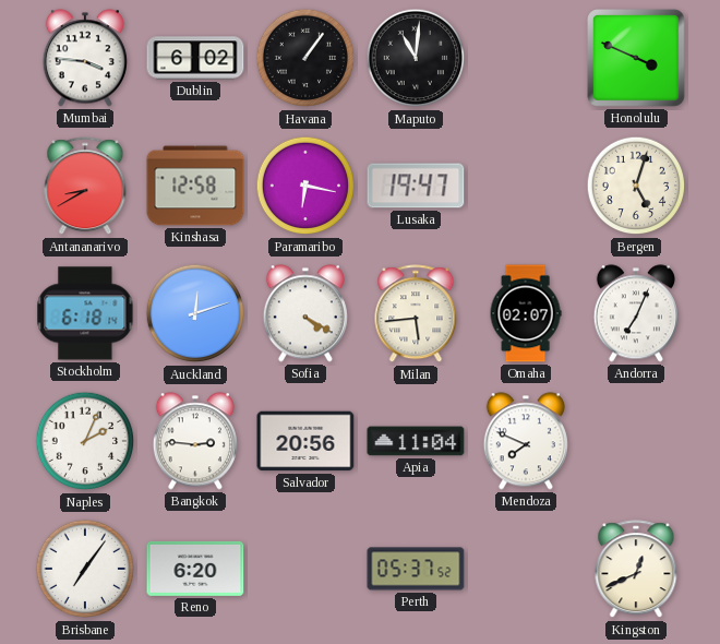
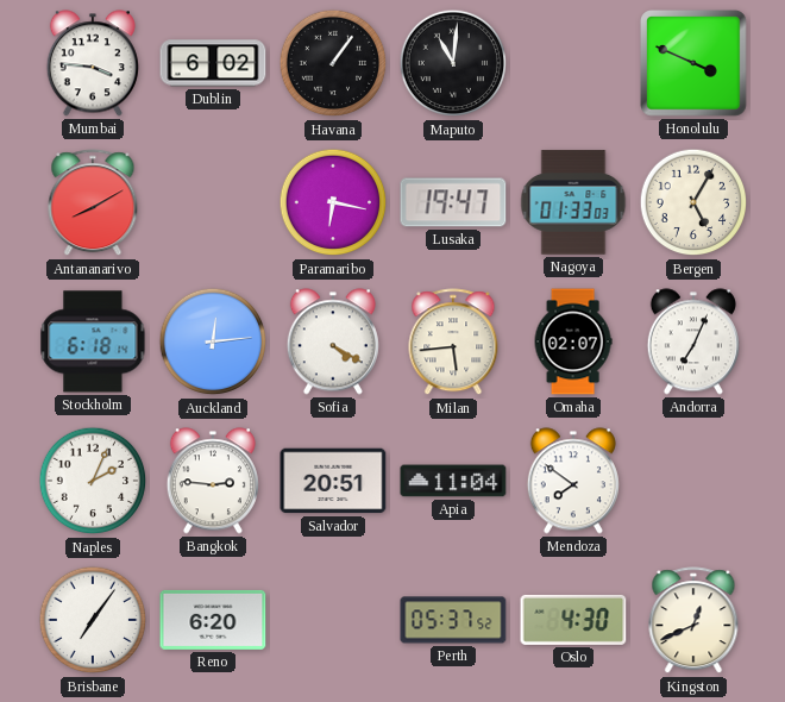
Antananarivo: 8:40 -> 8:10
Kinshasa: 12:58 -> none
Nagoya: none -> 01:33
Bergen: 5:03 -> 5:05
Auckland: 12:12 -> 12:14
Salvador: 20:56 -> 20:51
Mendoza: 7:49 -> 7:51
Oslo: none -> 4:30
